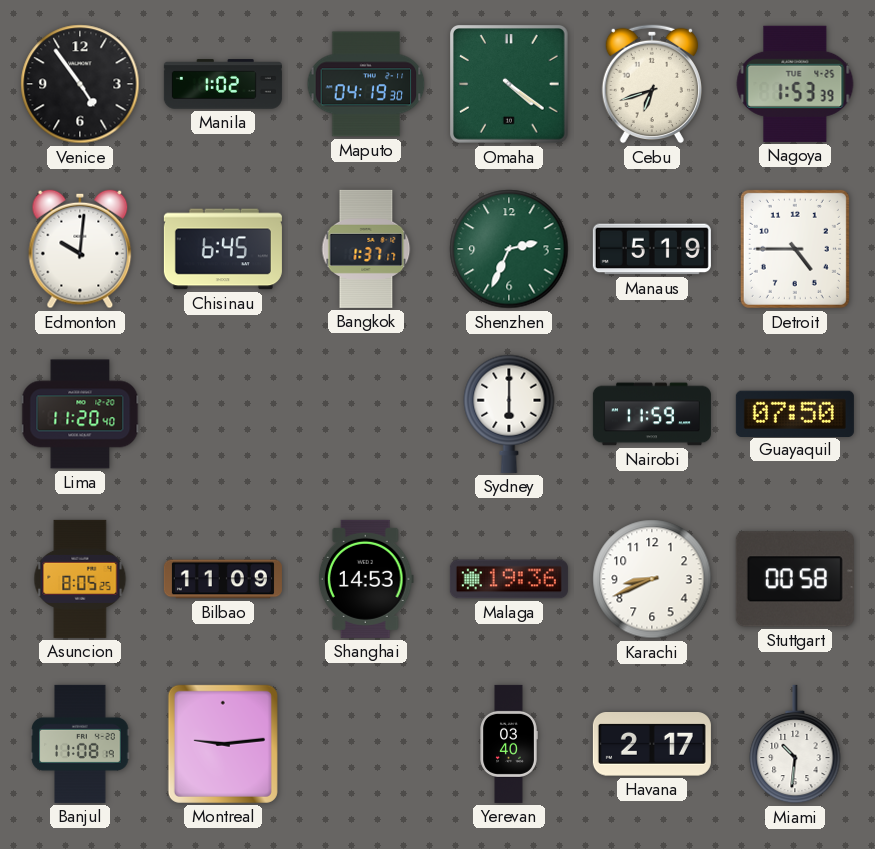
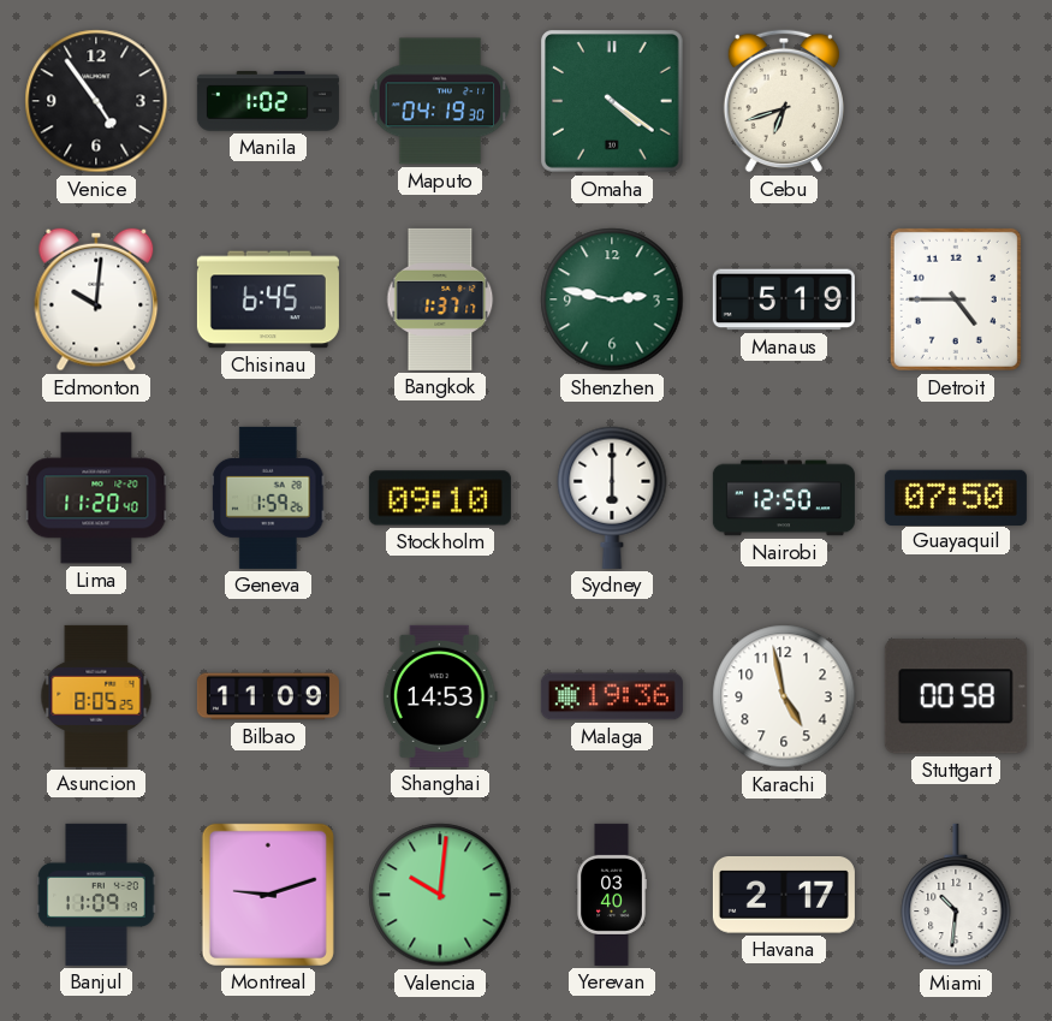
Nagoya: 1:53 -> none
Shenzhen: 2:34 -> 2:47
Geneva: none -> 1:59
Stockholm: none -> 09:10
Nairobi: 11:59 -> 12:50
Karachi: 8:41 -> 4:58
Banjul: 11:08 -> 11:09
Montreal: 9:14 -> 9:12
Valencia: none -> 10:01
